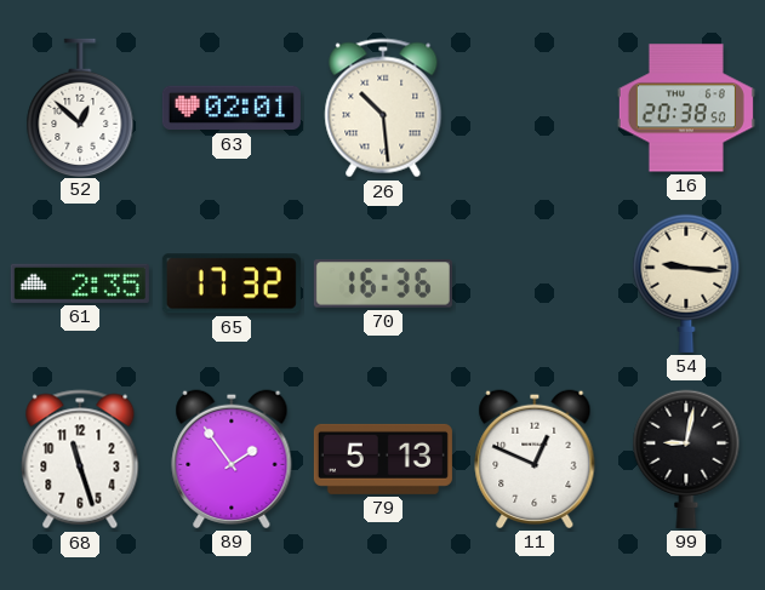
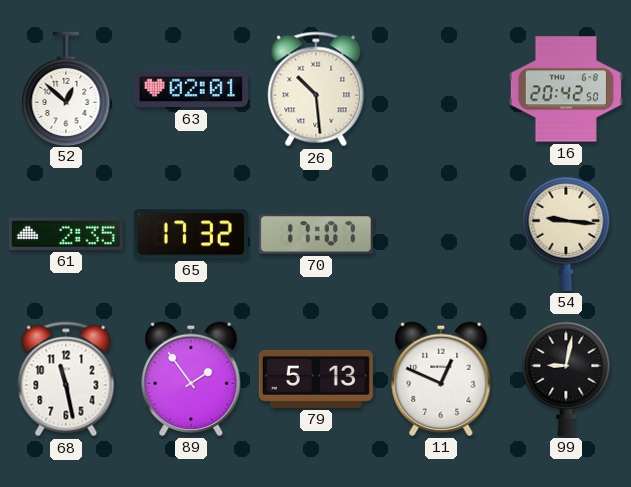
16: 20:38 -> 20:42
70: 16:36 -> 17:07
68: 11:27 -> 11:28
